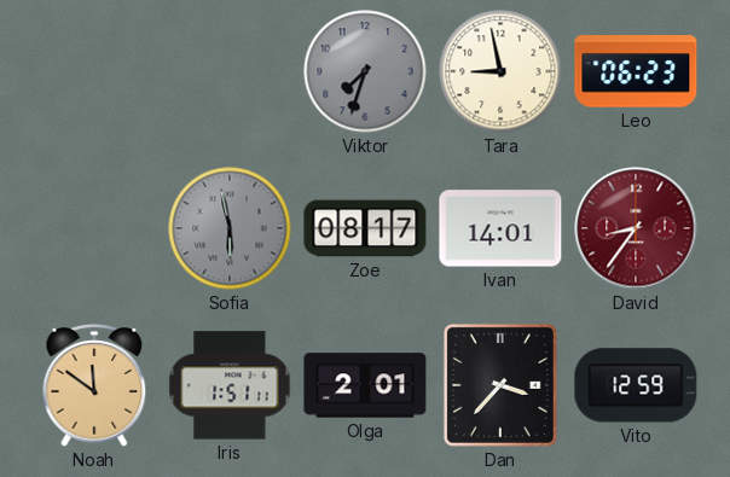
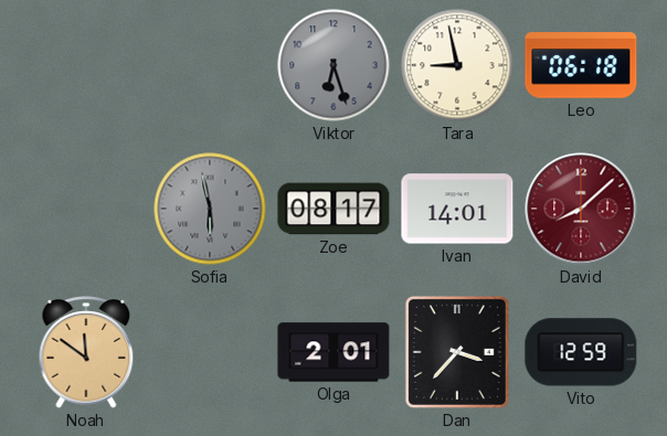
Viktor: 7:33 -> 6:27
Leo: 06:23 -> 06:18
David: 8:36 -> 8:08
Iris: 1:51 -> none
